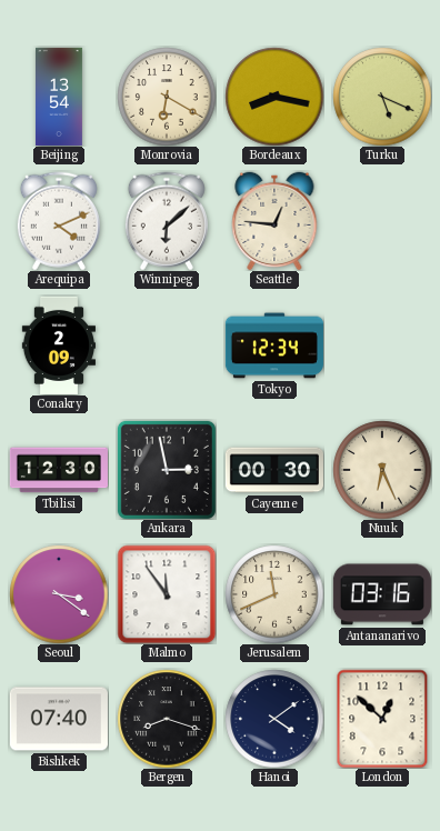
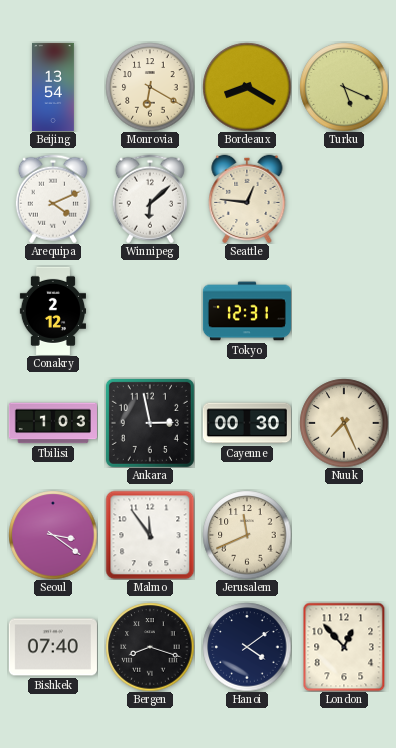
Bordeaux: 8:17 -> 8:20
Conakry: 2:09 -> 2:12
Tokyo: 12:34 -> 12:31
Tbilisi: 12:30 -> 1:03
Nuuk: 6:26 -> 7:26
Antananarivo: 03:16 -> none
London: 12:52 -> 12:53
